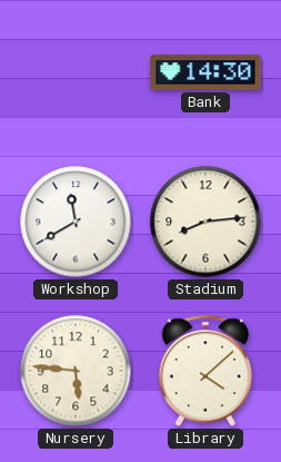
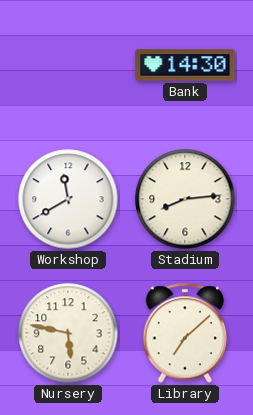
Nursery: 5:46 -> 5:47
Library: 4:08 -> 7:08
